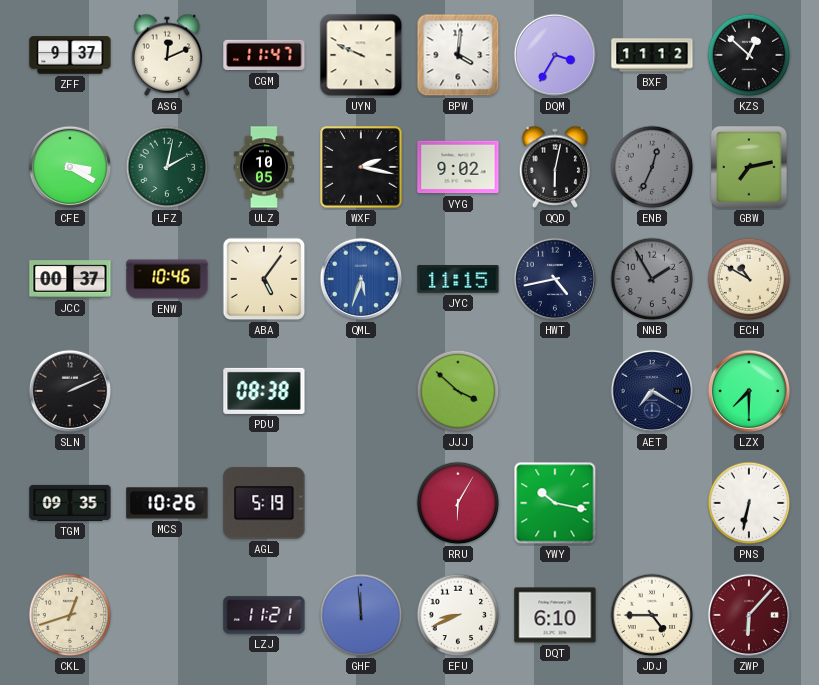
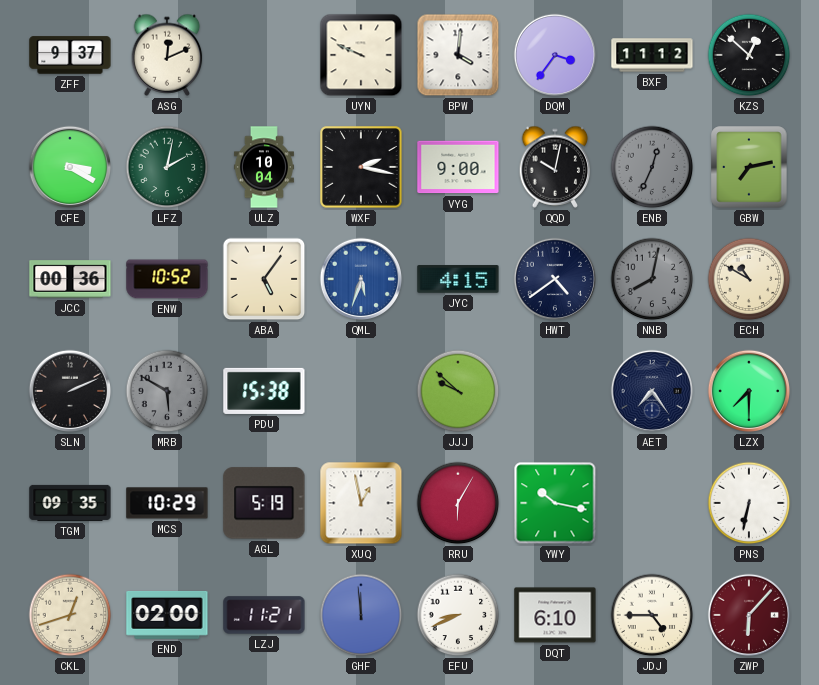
CGM: 11:47 -> none
DQM: 3:35 -> 3:36
ULZ: 10:05 -> 10:04
VYG: 9:02 -> 9:00
QQD: 6:02 -> 10:02
JCC: 00:37 -> 00:36
ENW: 10:46 -> 10:52
JYC: 11:15 -> 4:15
HWT: 4:43 -> 4:39
NNB: 1:55 -> 8:02
MRB: none -> 5:50
PDU: 08:38 -> 15:38
JJJ: 3:52 -> 9:52
AET: 7:20 -> 7:24
MCS: 10:26 -> 10:29
XUQ: none -> 12:58
END: none -> 02:00
